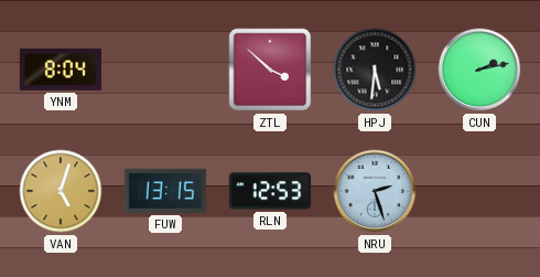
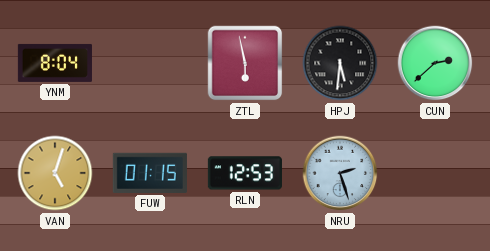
ZTL: 3:52 -> 5:58
CUN: 2:13 -> 2:38
FUW: 13:15 -> 01:15
